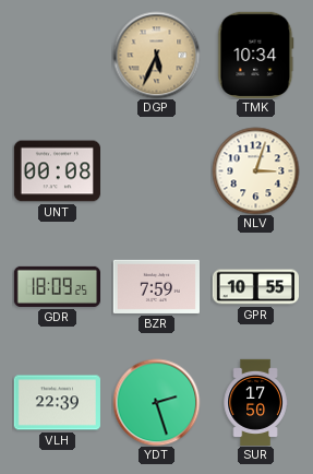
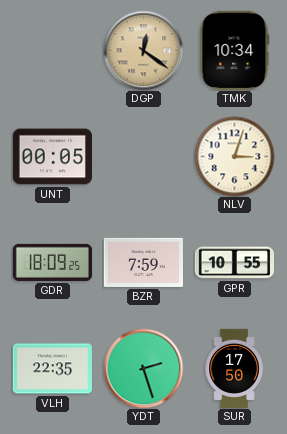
DGP: 5:34 -> 12:21
UNT: 00:08 -> 00:05
VLH: 22:39 -> 22:35
